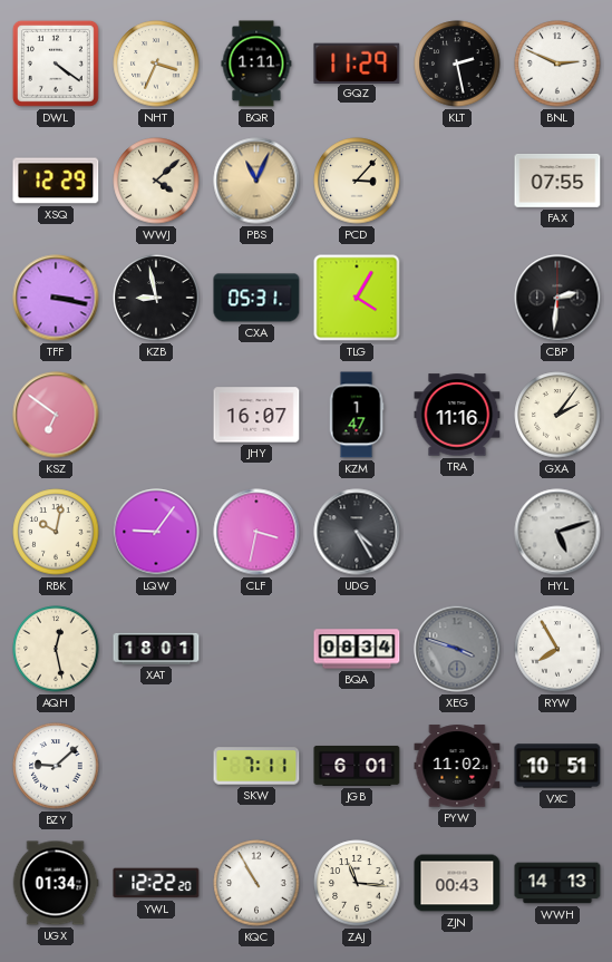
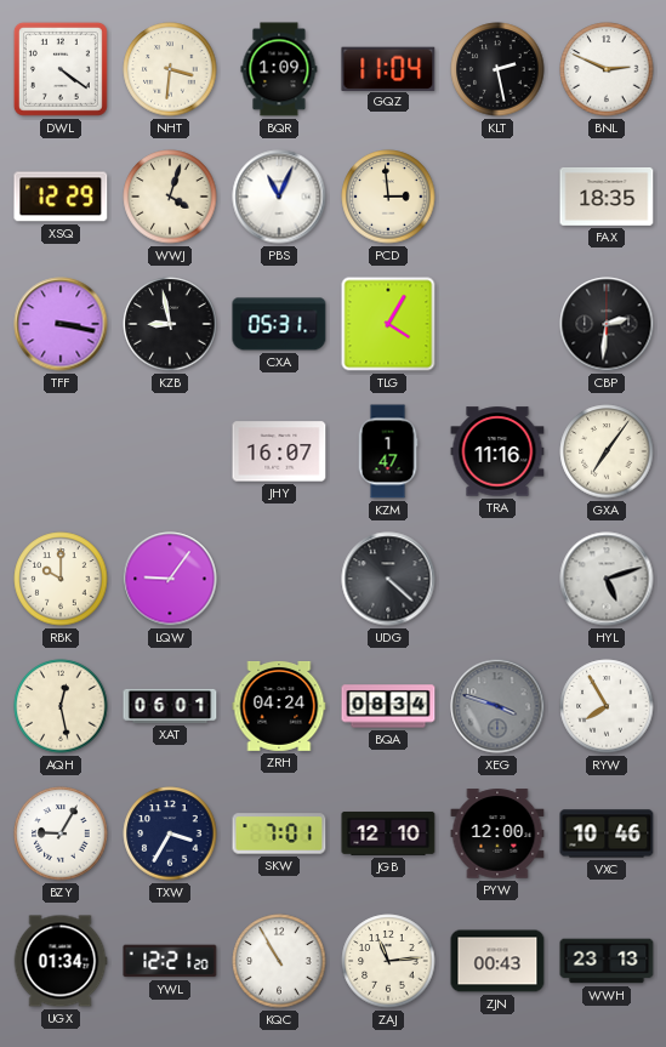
NHT: 3:34 -> 3:31
BQR: 1:11 -> 1:09
GQZ: 11:29 -> 11:04
WWJ: 4:08 -> 4:03
PBS dial: champagne -> white
PCD: 3:07 -> 2:59
FAX: 07:55 -> 18:35
KSZ: 6:51 -> none
GXA: 2:06 -> 7:06
RBK: 10:02 -> 10:00
CLF: 3:32 -> none
UDG: 4:25 -> 4:22
XAT: 18:01 -> 06:01
ZRH: none -> 04:24
BZY: 9:08 -> 9:05
TXW: none -> 3:35
SKW: 7:11 -> 7:01
JGB: 6:01 -> 12:10
PYW: 11:02 -> 12:00
VXC: 10:51 -> 10:46
YWL: 12:22 -> 12:21
ZAJ: 11:16 -> 11:14
WWH: 14:13 -> 23:13
